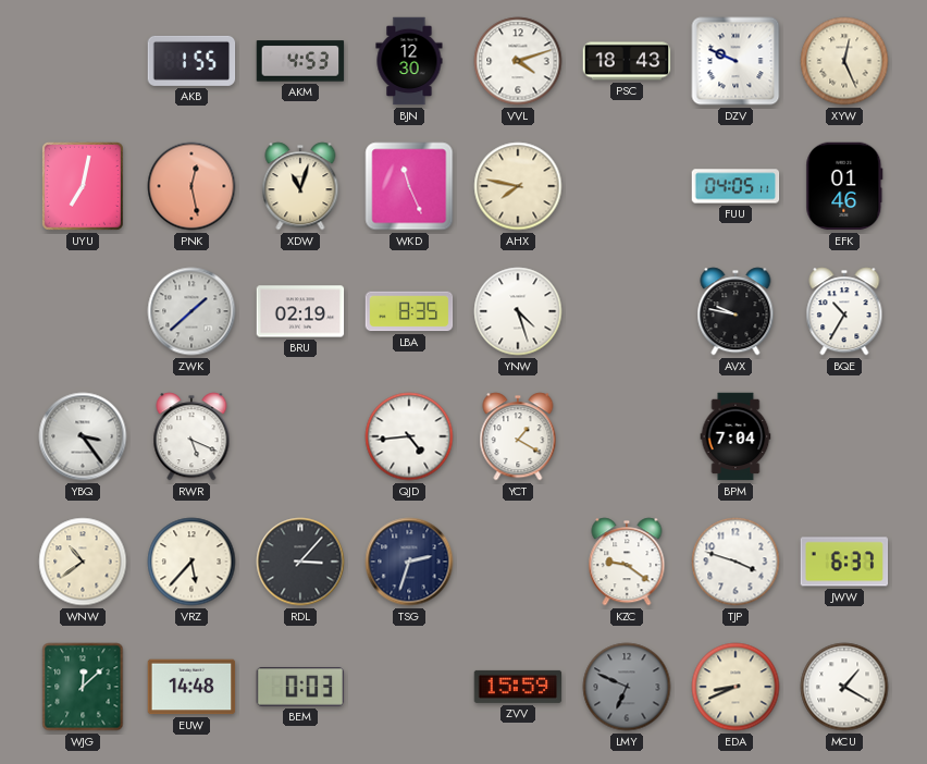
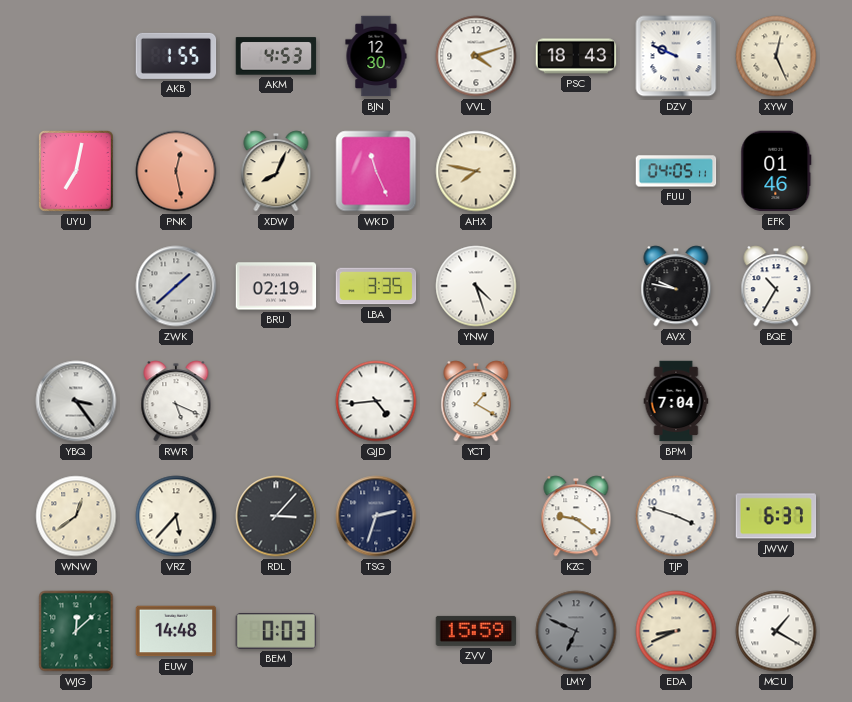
XDW: 11:03 -> 8:04
LBA: 8:35 -> 3:35
WNW: 10:39 -> 12:39
